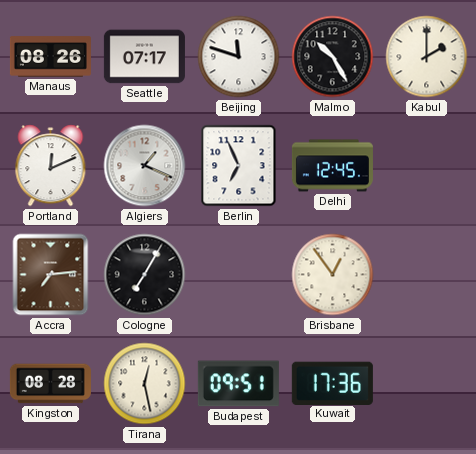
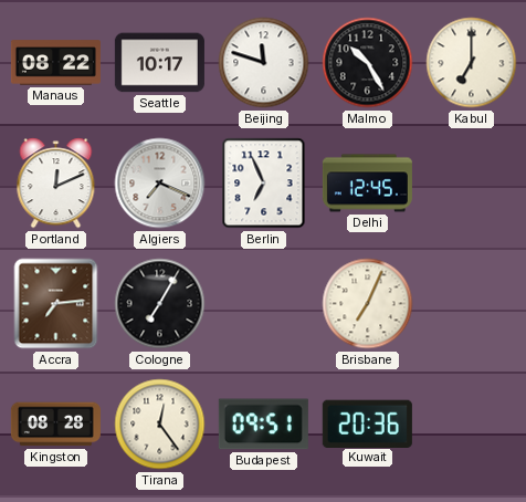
Manaus: 08:26 -> 08:22
Seattle: 07:17 -> 10:17
Kabul: 2:00 -> 7:00
Algiers: 1:19 -> 7:19
Brisbane: 12:54 -> 7:04
Tirana: 12:28 -> 12:24
Kuwait: 17:36 -> 20:36
